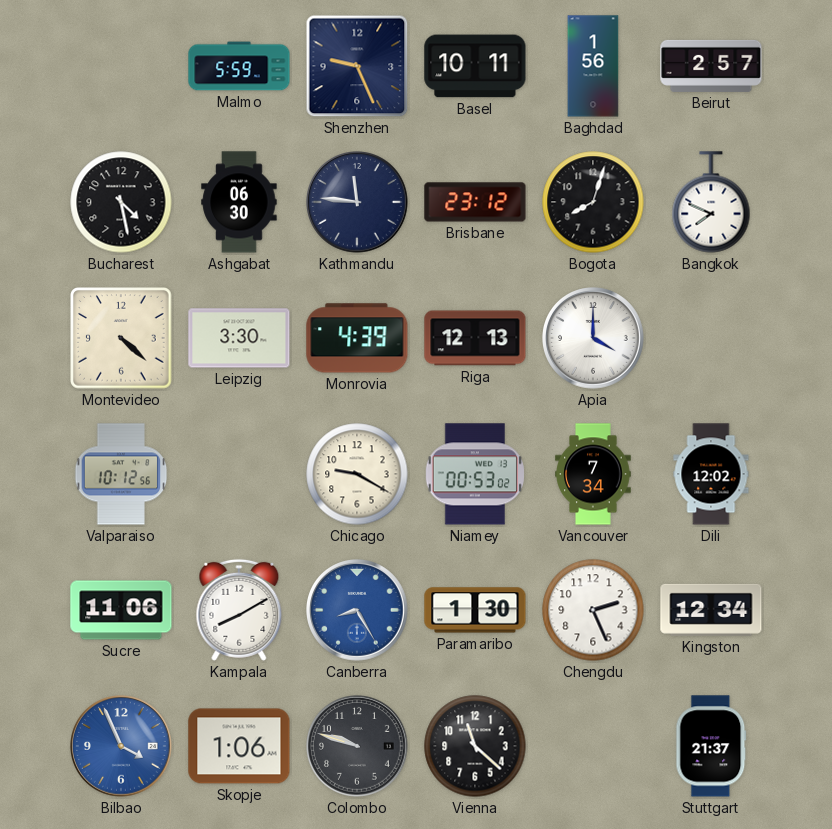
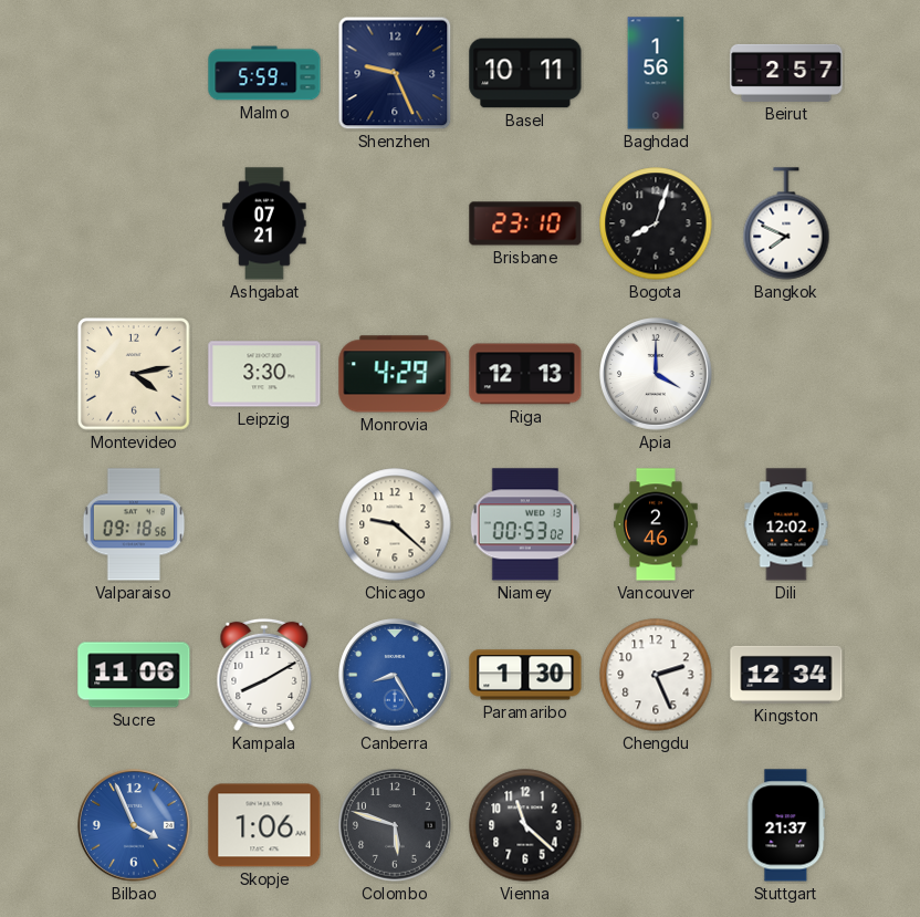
Bucharest: 4:28 -> none
Ashgabat: 06:30 -> 07:21
Kathmandu: 11:46 -> none
Brisbane: 23:12 -> 23:10
Montevideo: 4:22 -> 4:13
Monrovia: 4:39 -> 4:29
Valparaiso: 10:12 -> 09:18
Chicago: 9:20 -> 9:22
Vancouver: 7:34 -> 2:46
Colombo: 9:48 -> 5:48
